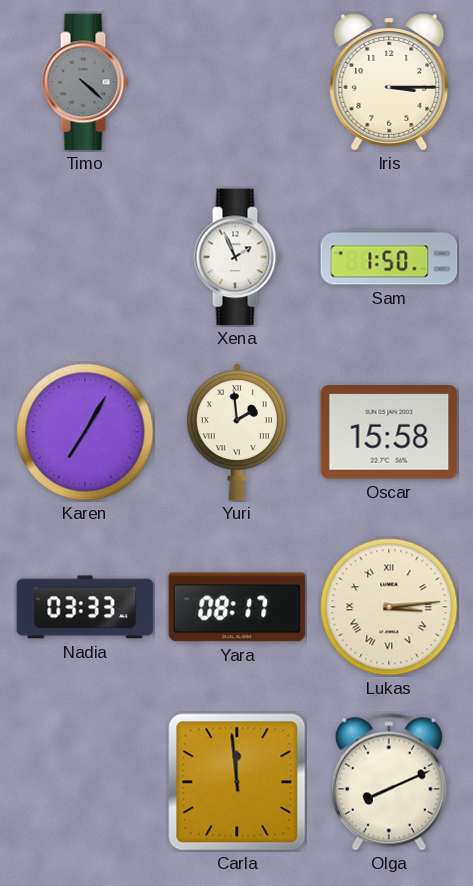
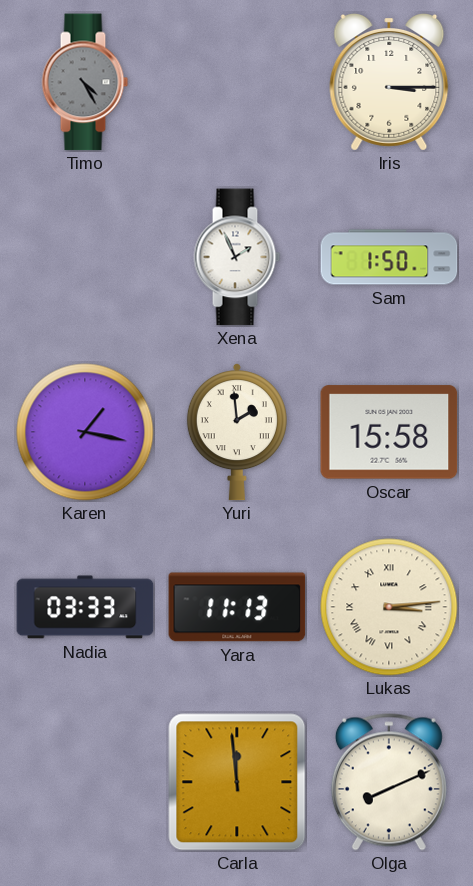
Timo: 4:22 -> 4:25
Karen: 7:05 -> 1:17
Yara: 08:17 -> 11:13
